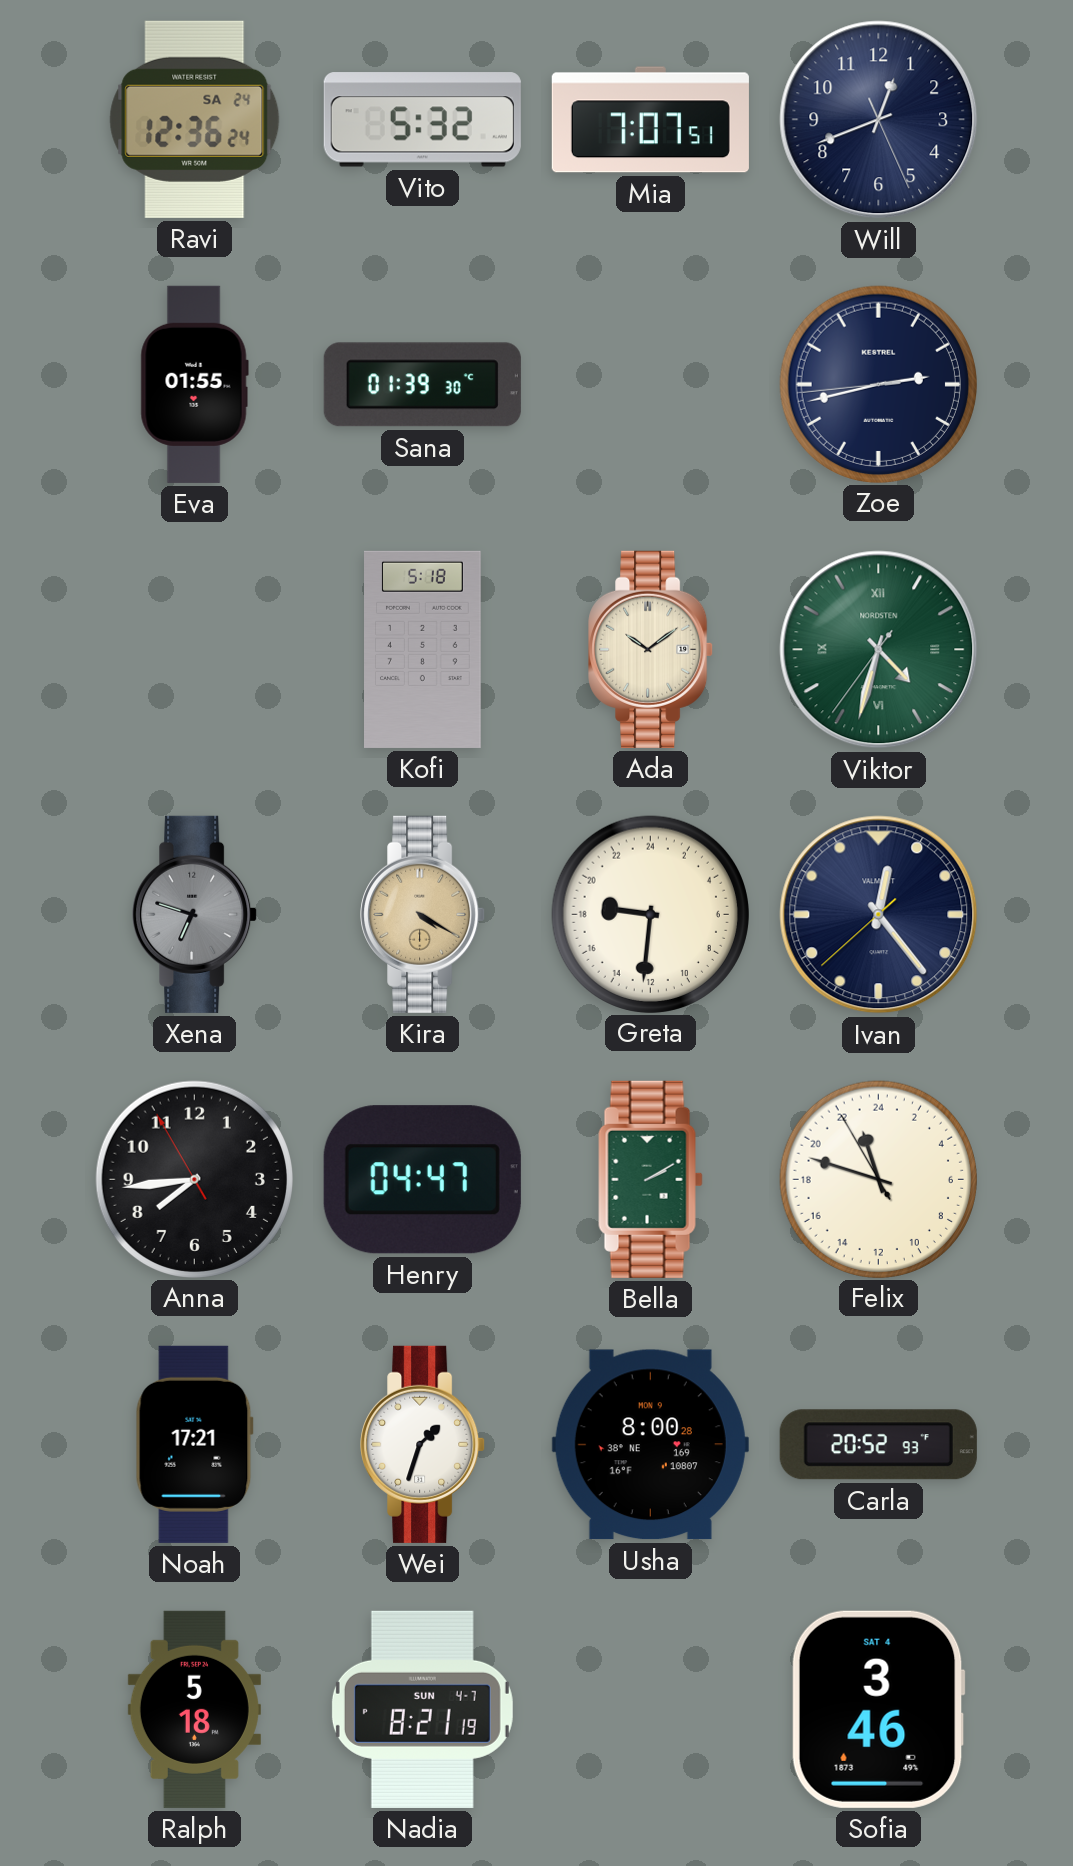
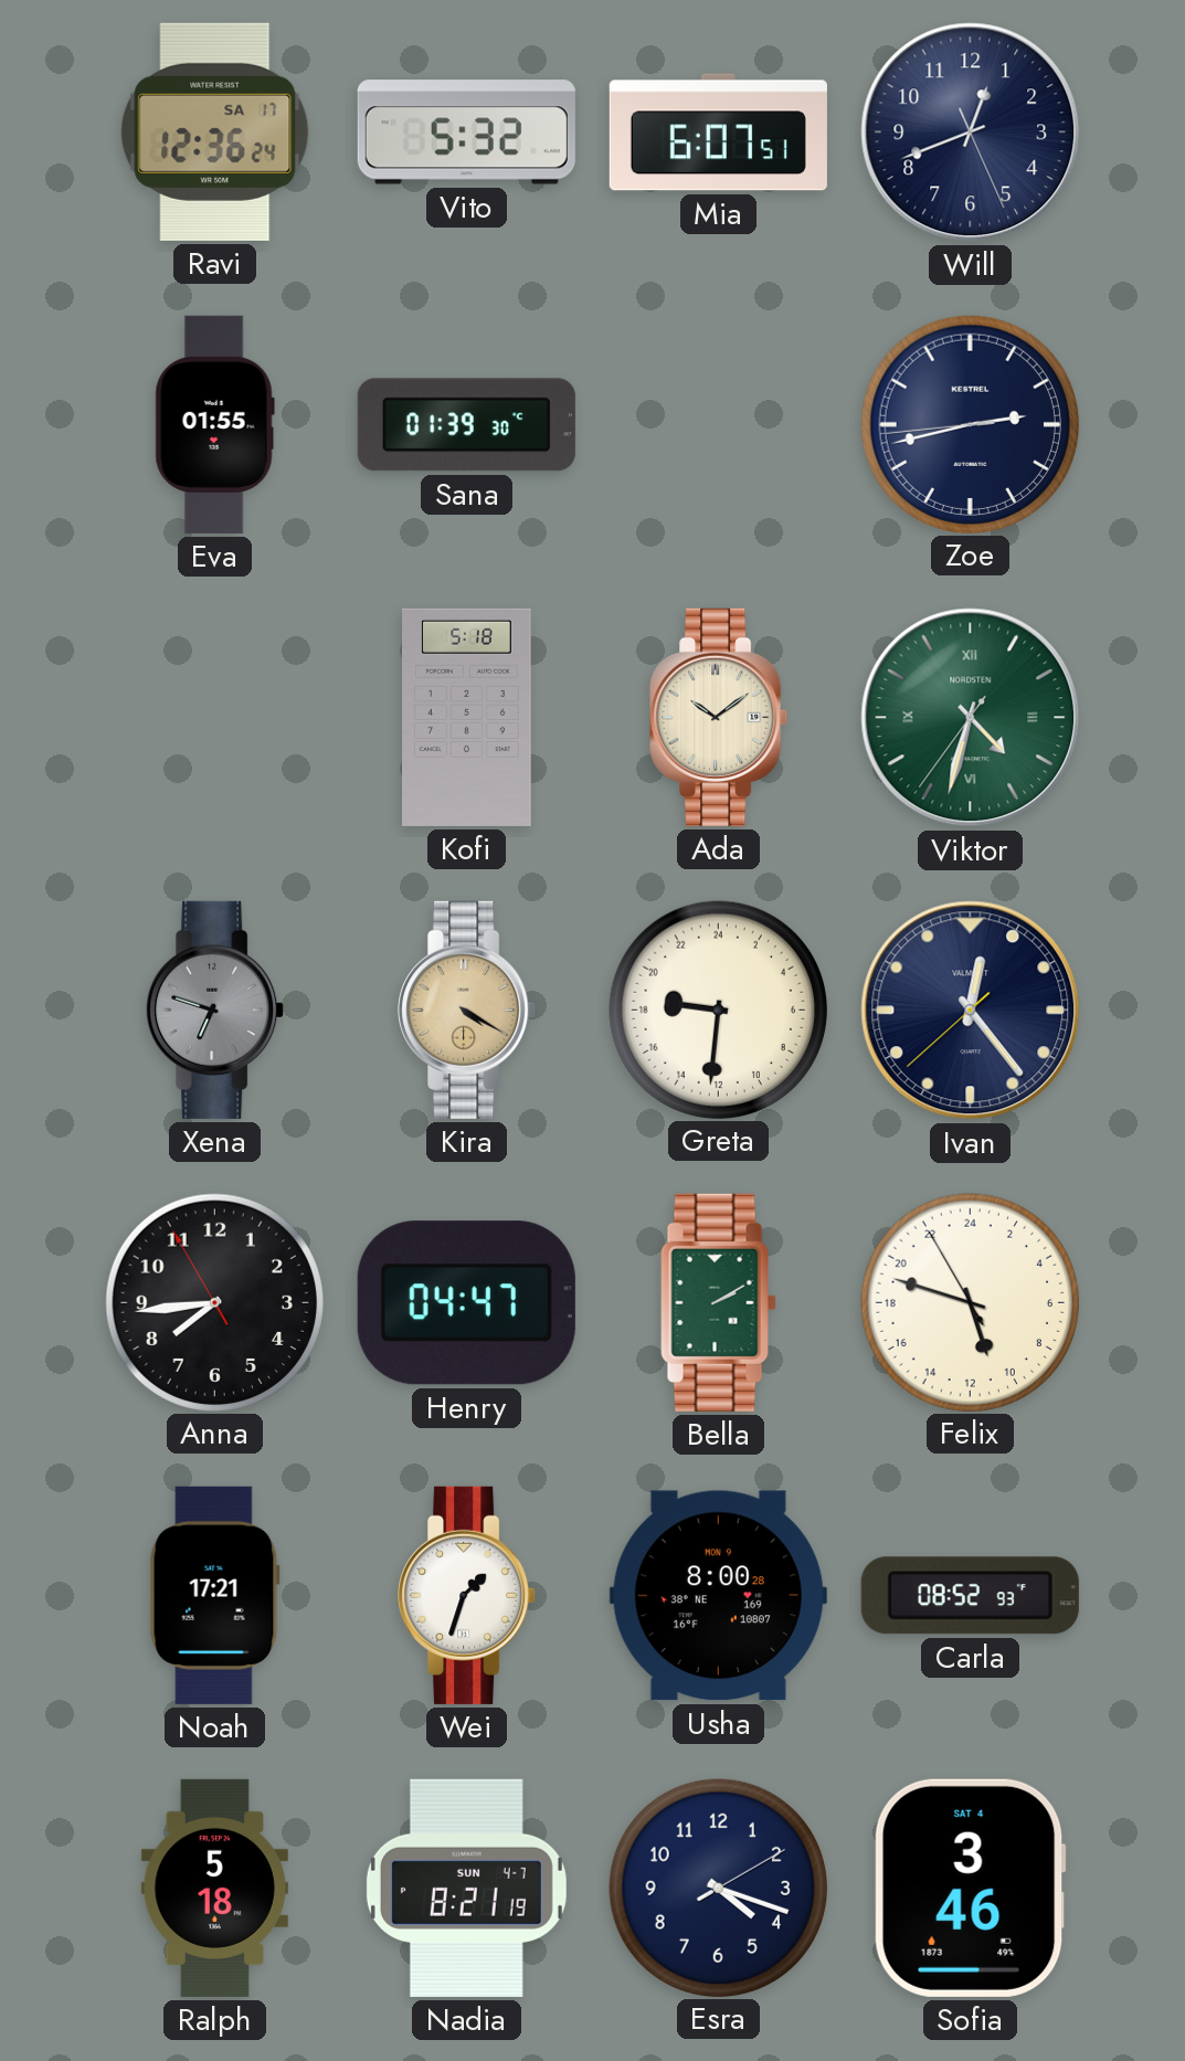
Ravi date: SA 24 -> SA 17
Mia: 7:07 -> 6:07
Felix: 22:47 -> 10:47
Carla: 20:52 -> 08:52
Esra: none -> 4:18
